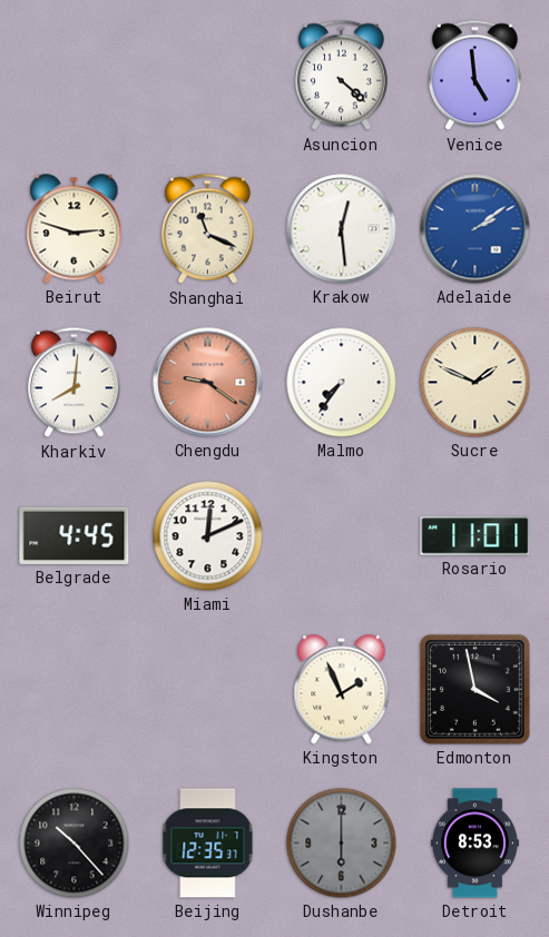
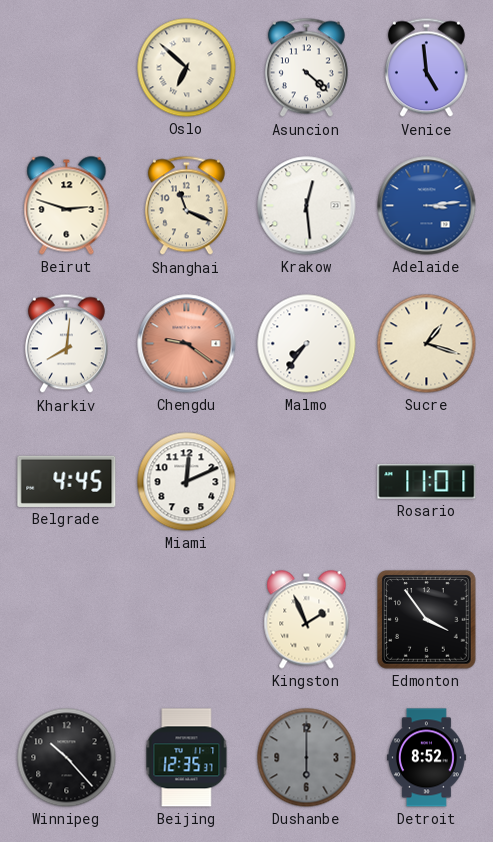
Oslo: none -> 6:52
Adelaide: 2:09 -> 3:14
Sucre: 1:49 -> 1:18
Edmonton: 3:58 -> 3:54
Detroit: 8:53 -> 8:52
